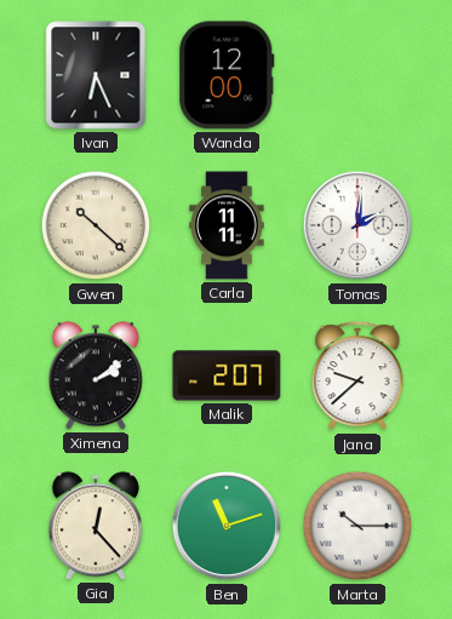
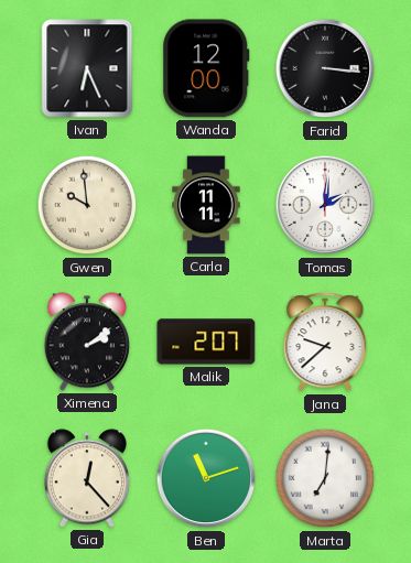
Farid: none -> 3:16
Gwen: 10:22 -> 9:59
Marta: 10:15 -> 7:01
